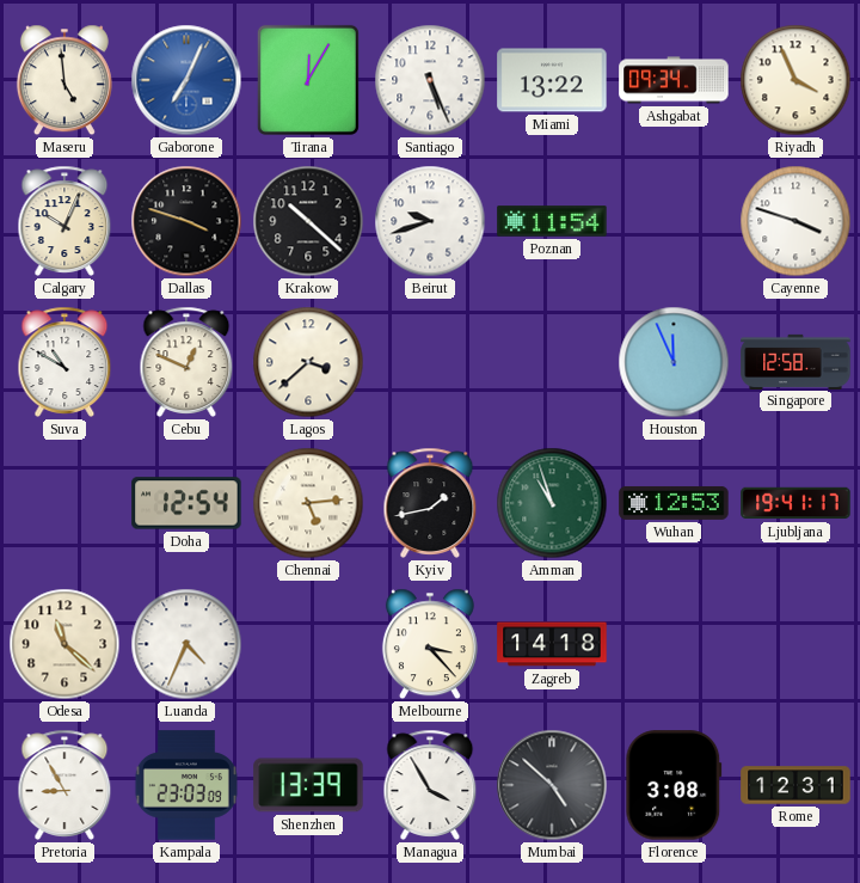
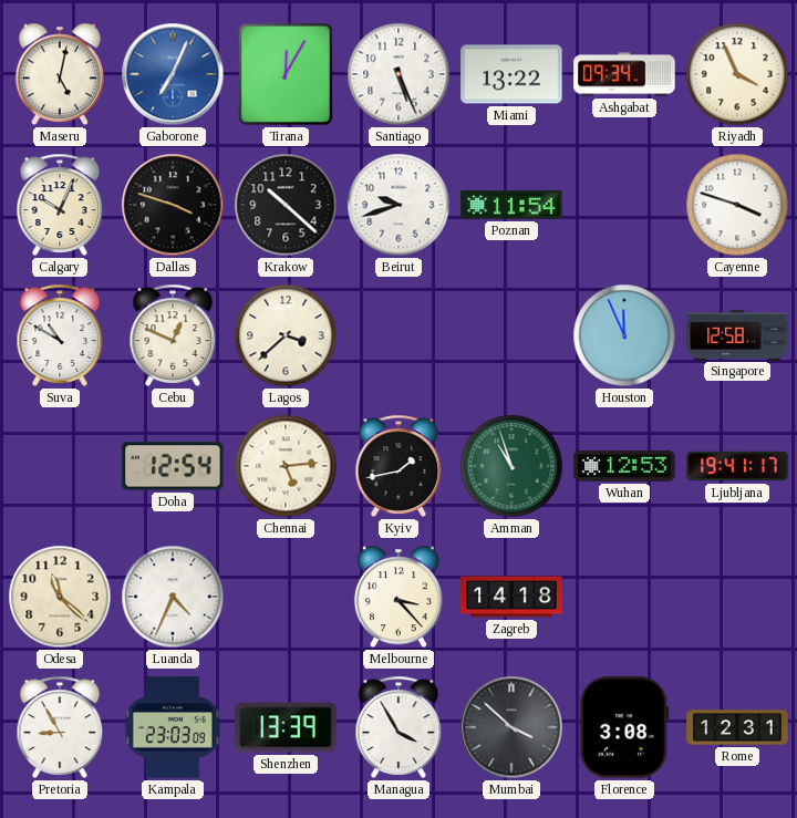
Maseru: 4:59 -> 5:02
Mumbai: 4:52 -> 3:52
